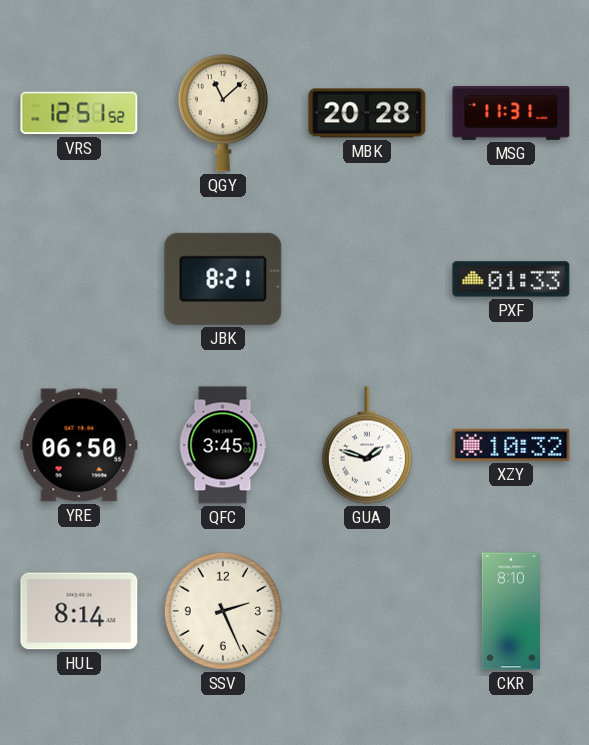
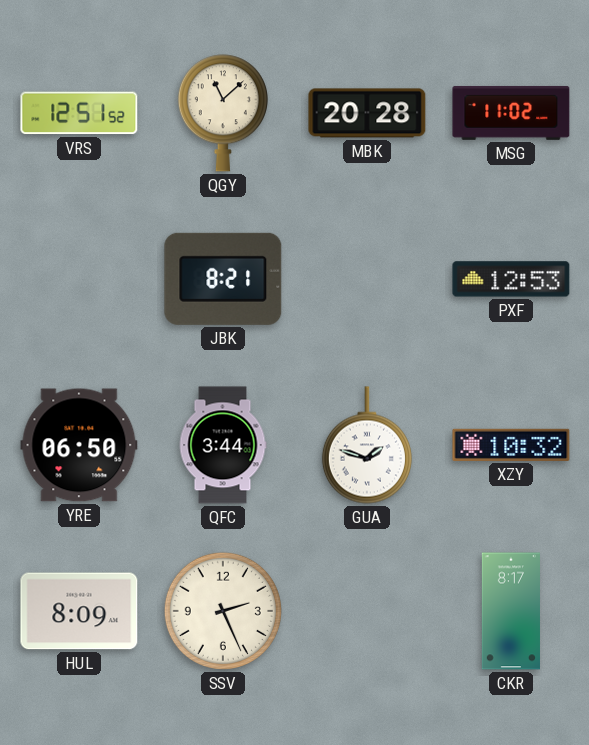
MSG: 11:31 -> 11:02
PXF: 01:33 -> 12:53
QFC: 3:45 -> 3:44
HUL: 8:14 -> 8:09
CKR: 8:10 -> 8:17
